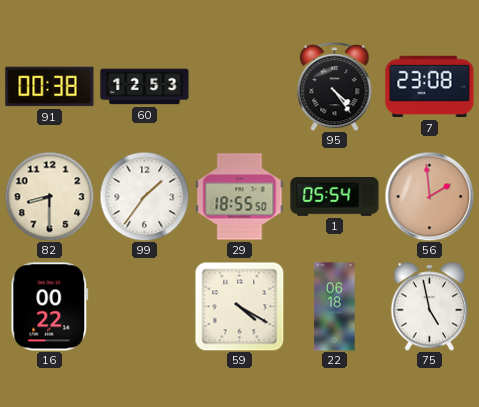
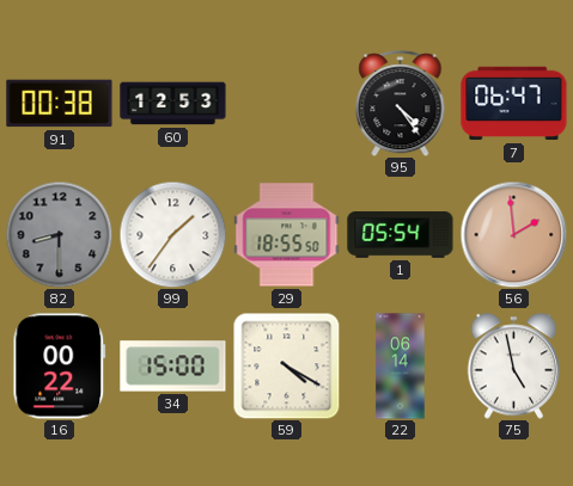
7: 23:08 -> 06:47
82 dial: cream -> grey
34: none -> 15:00
22: 06:18 -> 06:14
